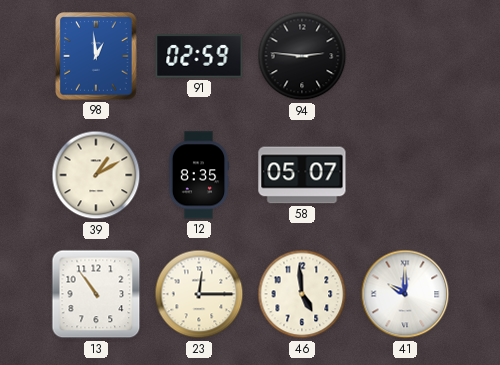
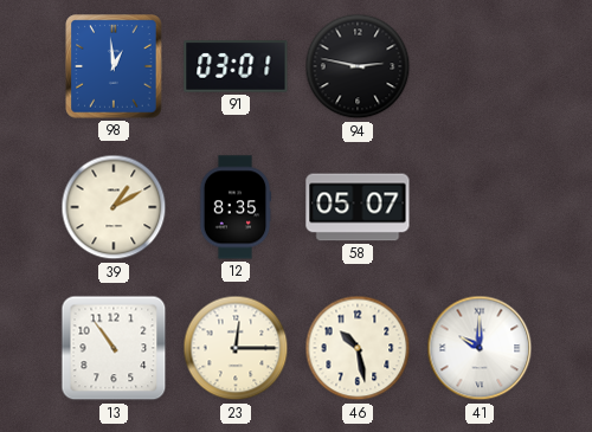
91: 02:59 -> 03:01
94: 2:46 -> 2:47
46: 4:59 -> 10:28
